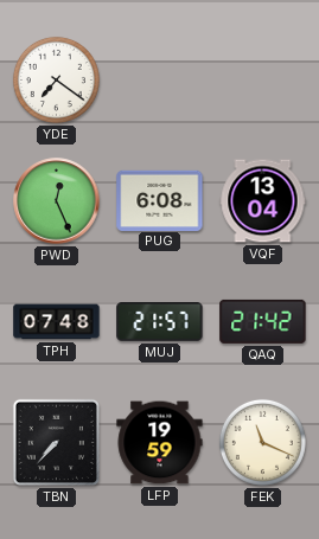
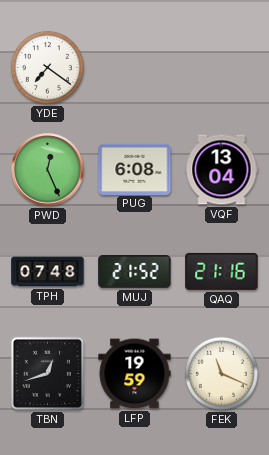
MUJ: 21:57 -> 21:52
QAQ: 21:42 -> 21:16
TBN: 7:37 -> 12:42
